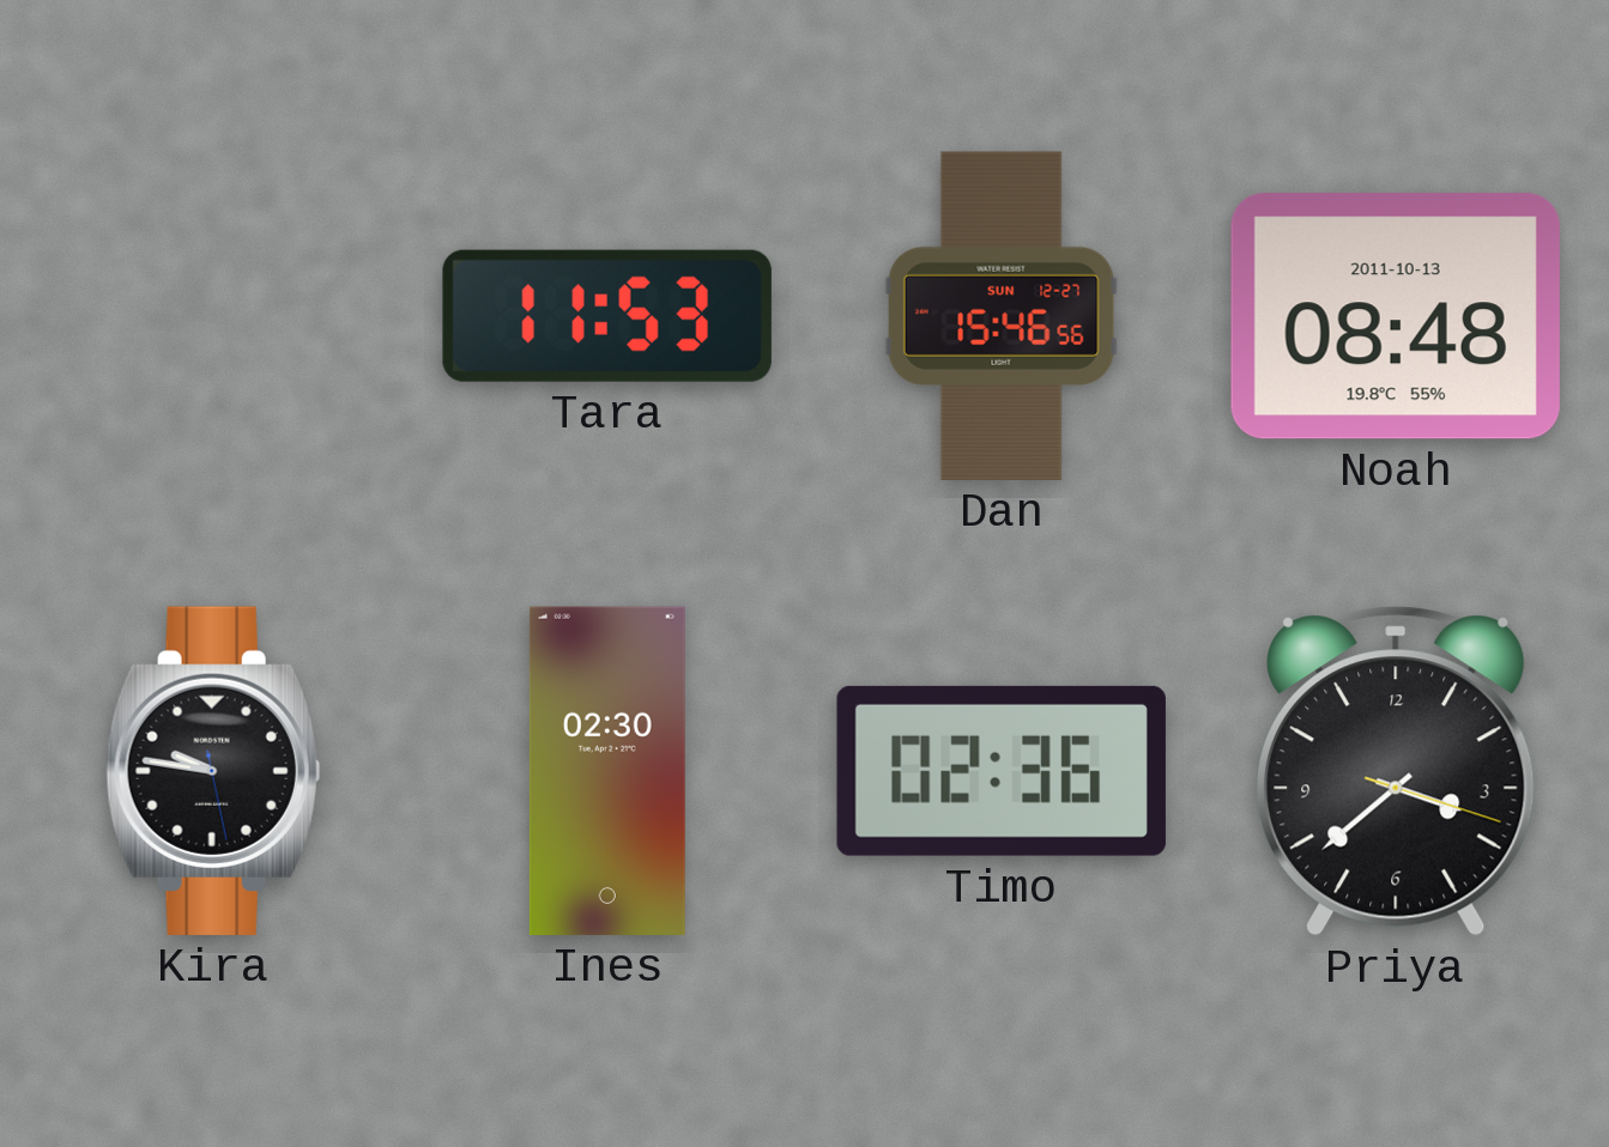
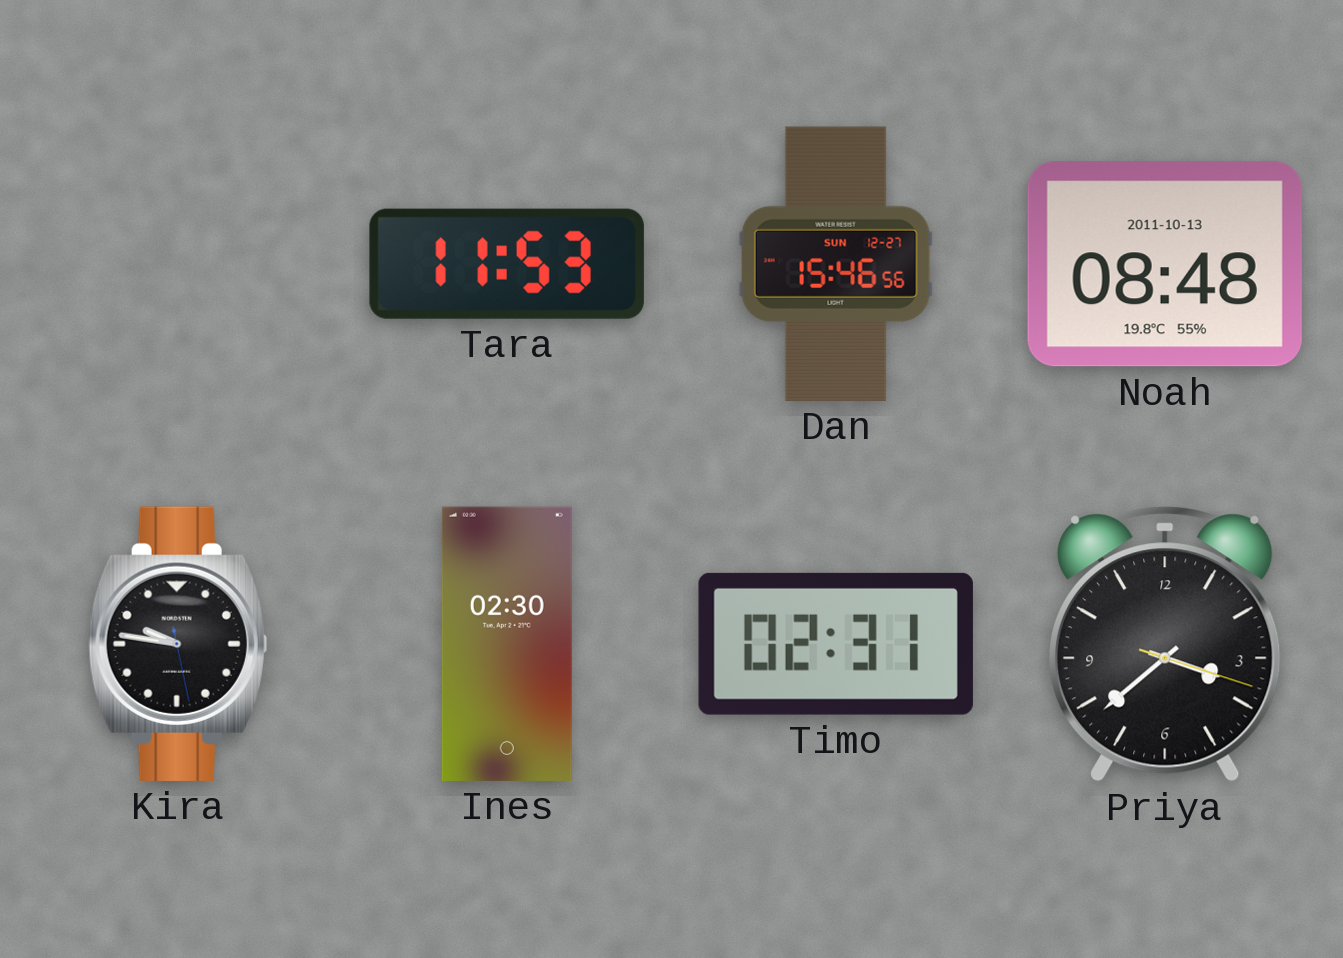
Timo: 02:36 -> 02:31
